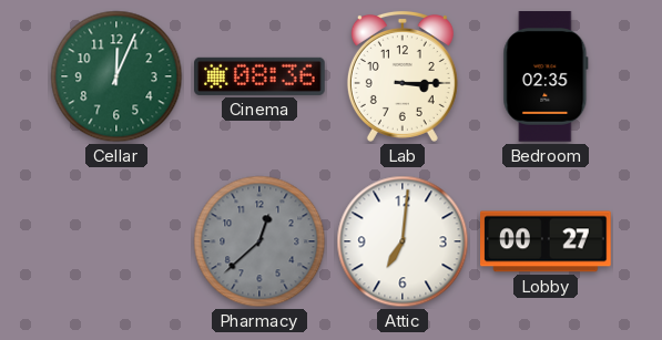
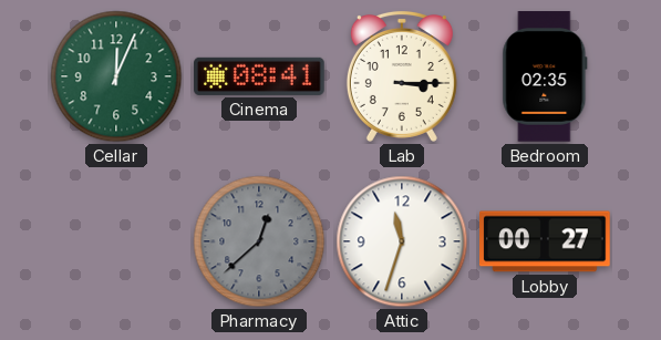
Cinema: 08:36 -> 08:41
Attic: 7:01 -> 11:33
